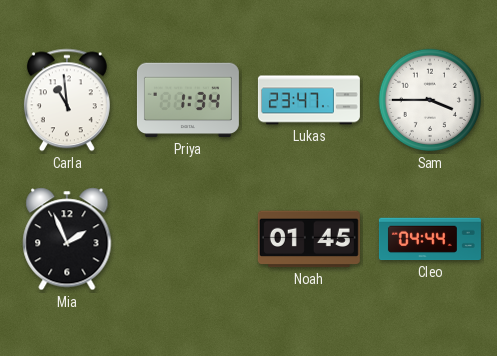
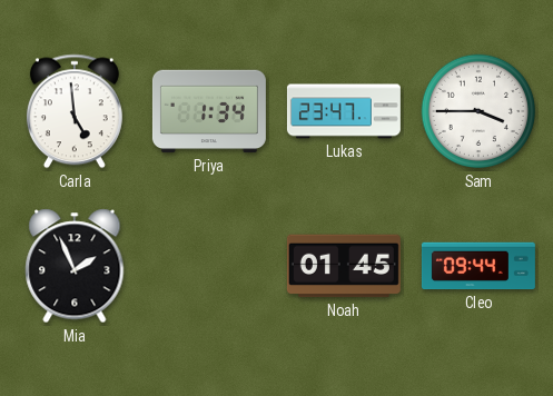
Carla: 10:59 -> 4:59
Cleo: 04:44 -> 09:44
